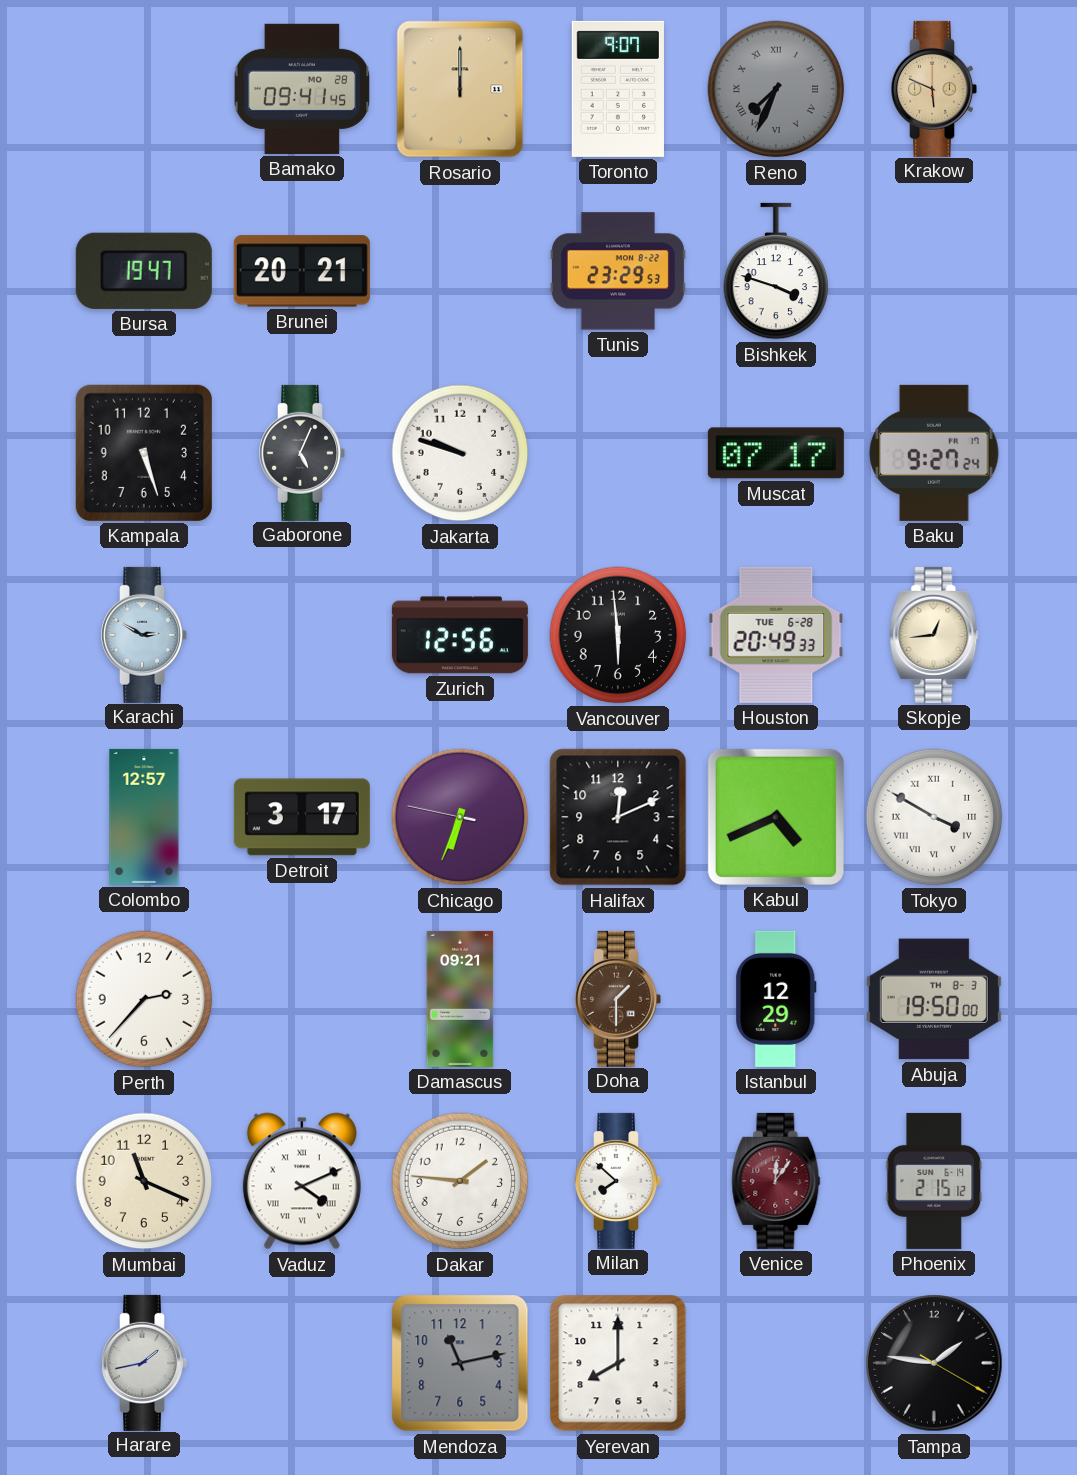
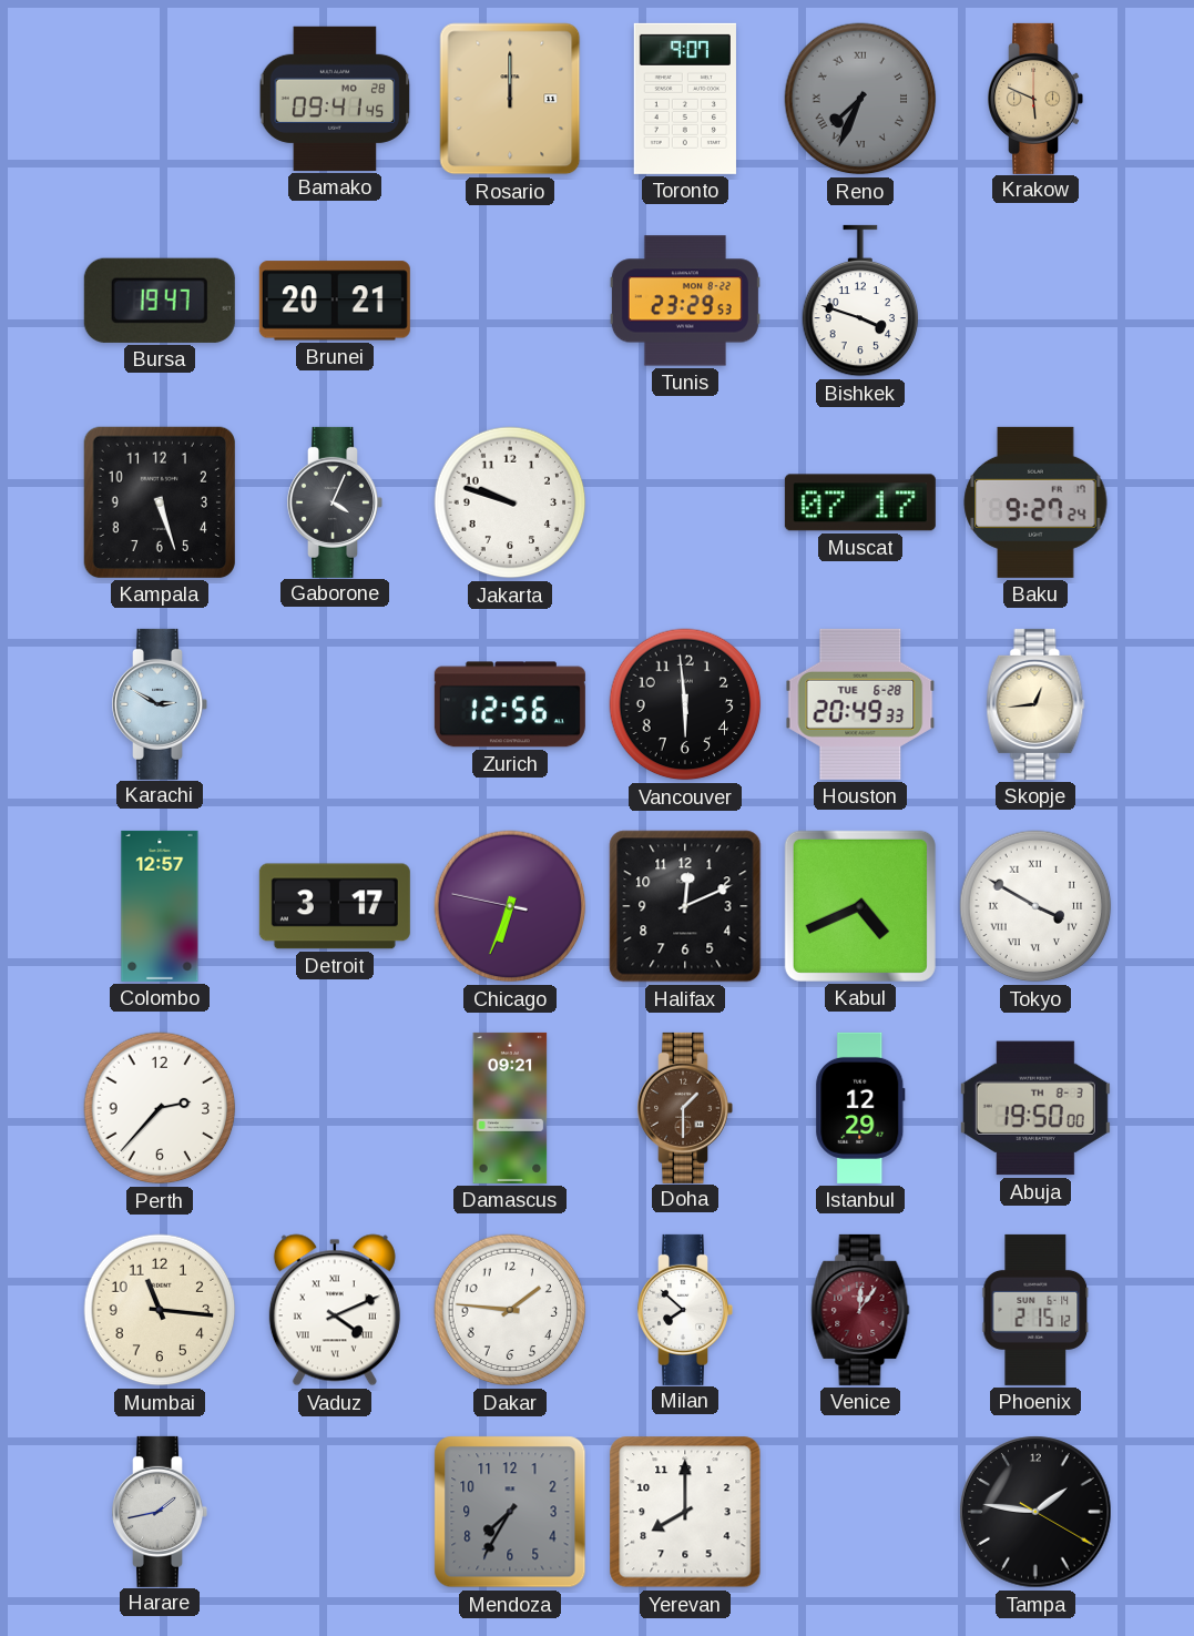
Gaborone: 5:04 -> 4:04
Mumbai: 11:19 -> 11:16
Mendoza: 11:13 -> 7:35
